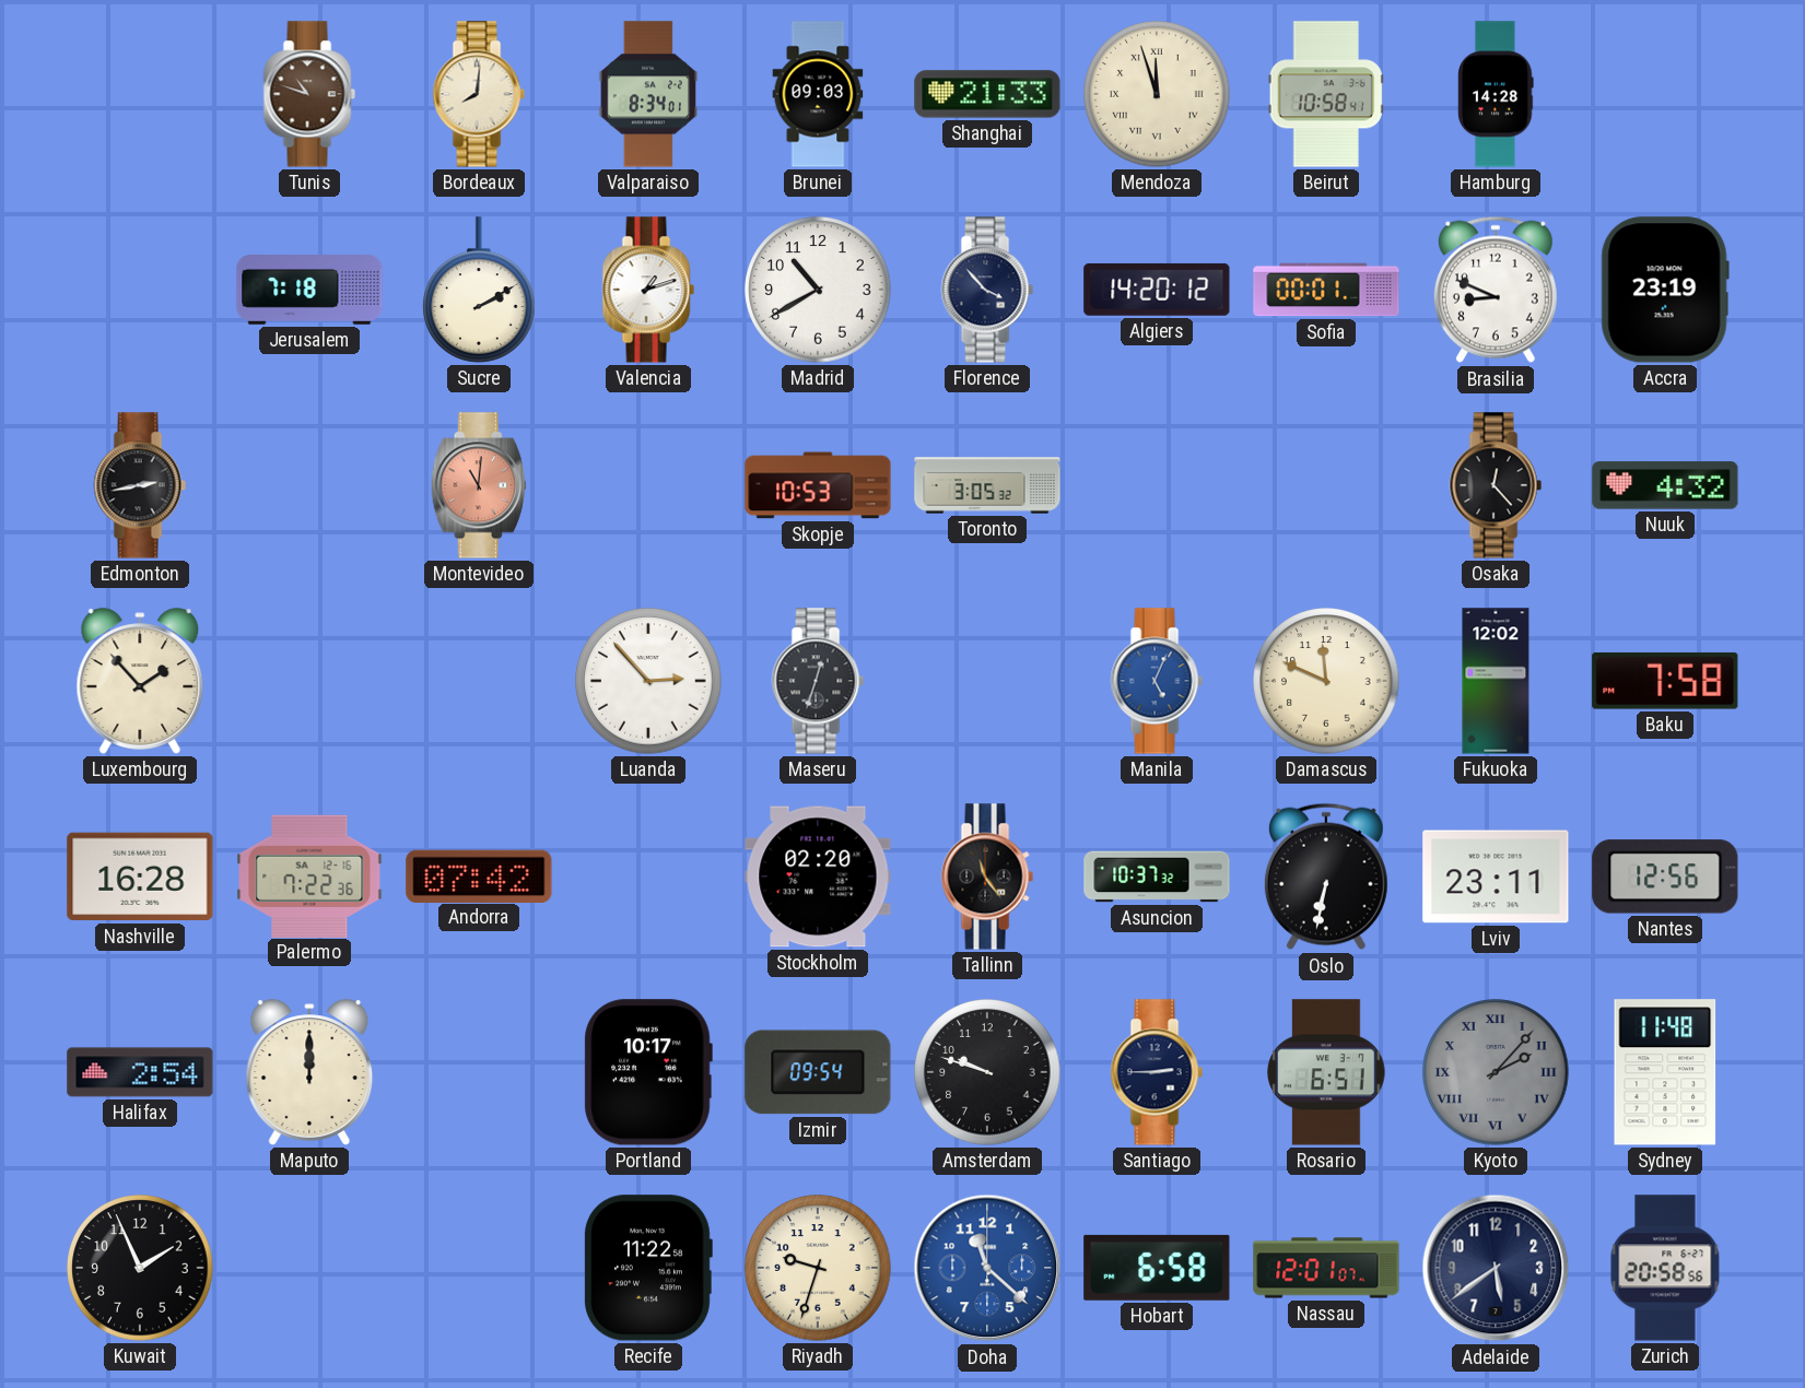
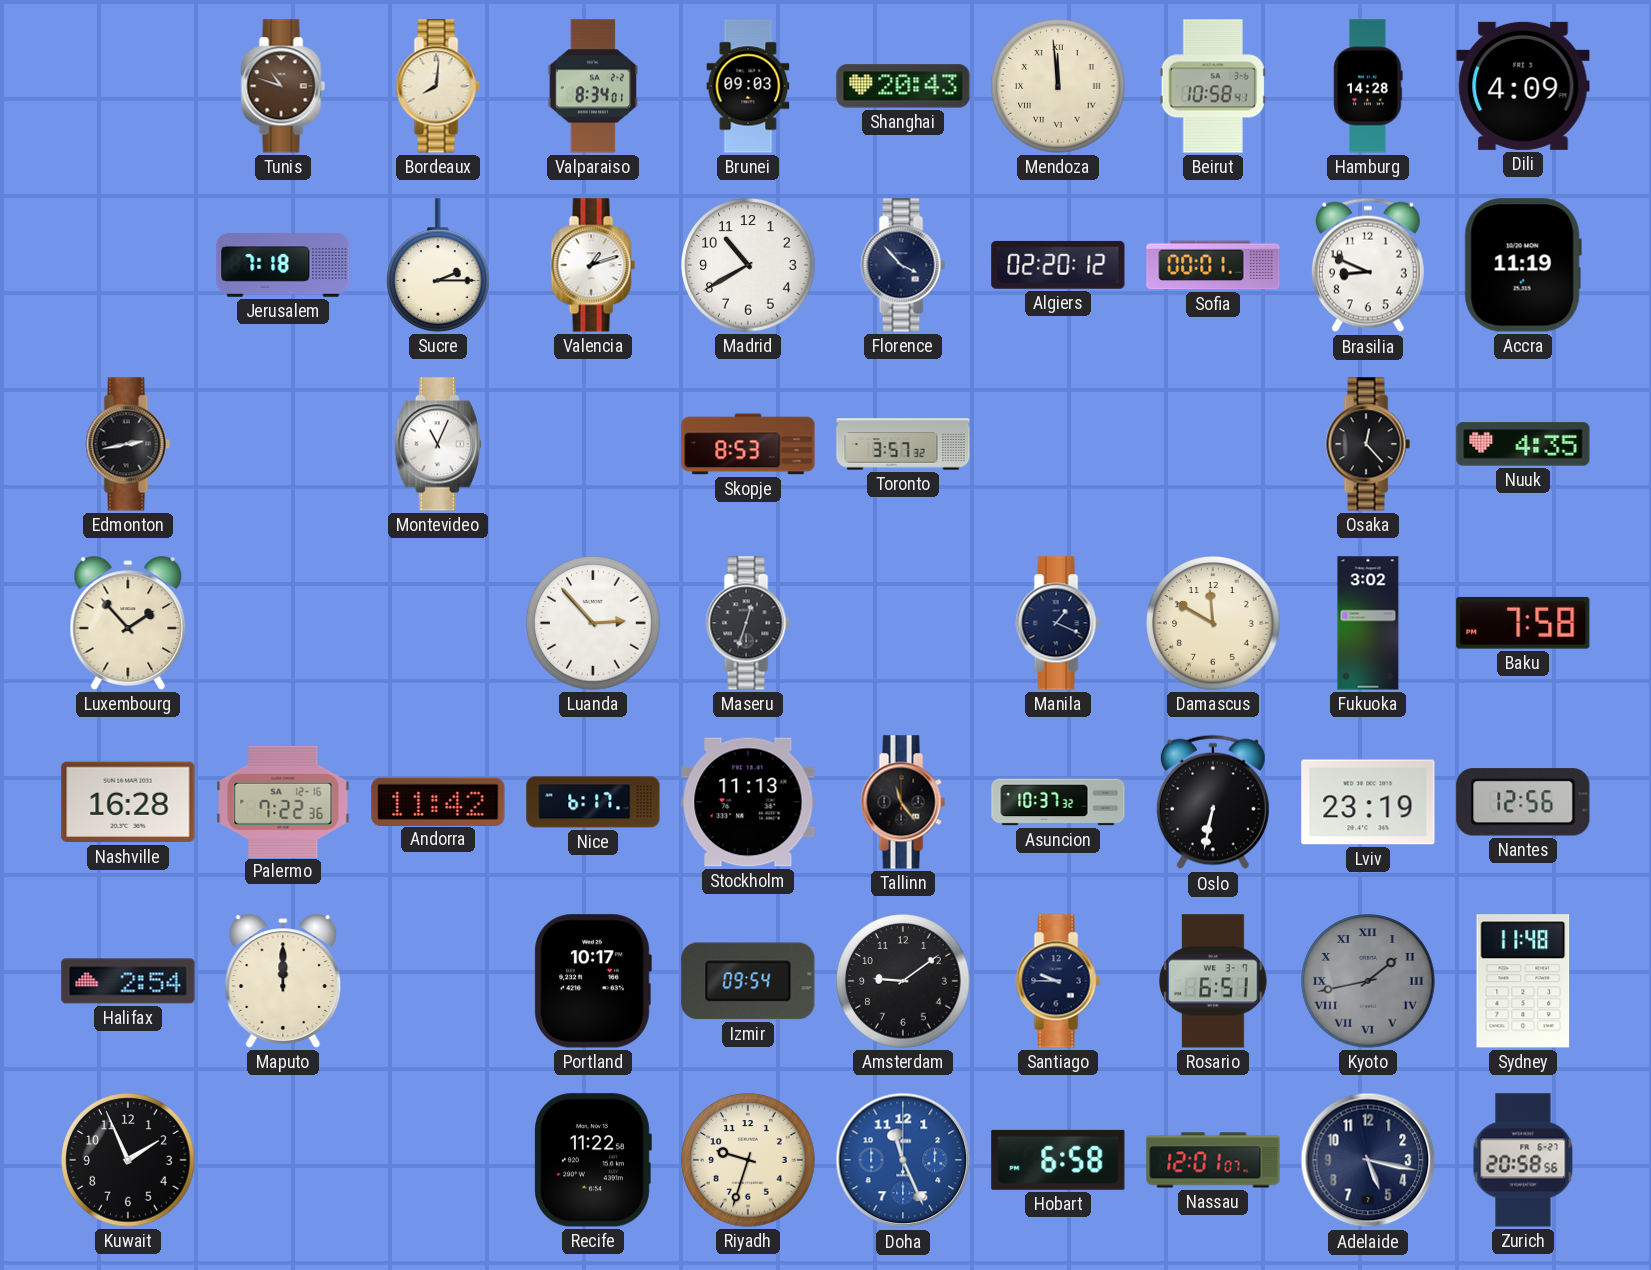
Shanghai: 21:33 -> 20:43
Mendoza: 11:57 -> 11:59
Dili: none -> 4:09
Sucre: 2:10 -> 2:15
Algiers: 14:20 -> 02:20
Accra: 23:19 -> 11:19
Montevideo: 11:01 -> 11:04
Montevideo dial: salmon -> white
Skopje: 10:53 -> 8:53
Toronto: 3:05 -> 3:57
Nuuk: 4:32 -> 4:35
Manila: 5:04 -> 1:19
Manila dial: blue -> navy
Damascus: 11:49 -> 11:50
Fukuoka: 12:02 -> 3:02
Andorra: 07:42 -> 11:42
Nice: none -> 6:17
Stockholm: 02:20 -> 11:13
Lviv: 23:11 -> 23:19
Amsterdam: 9:48 -> 9:09
Santiago: 2:45 -> 9:45
Kyoto: 2:07 -> 1:43
Doha: 11:22 -> 11:26
Adelaide: 5:39 -> 5:17
